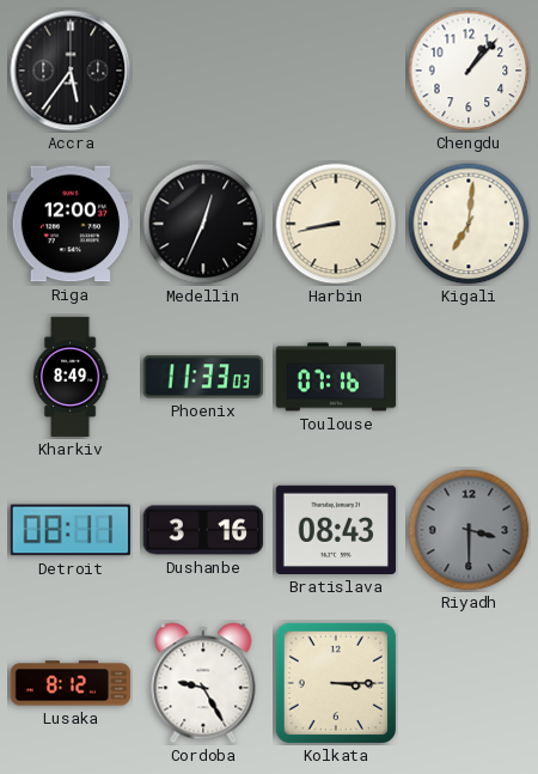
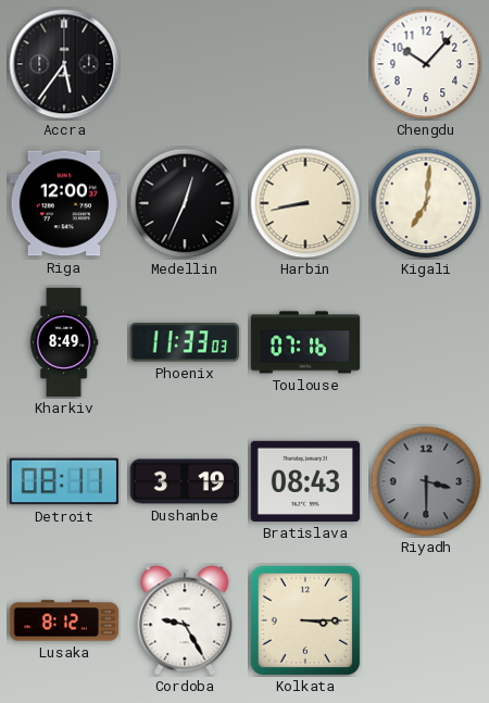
Chengdu: 1:07 -> 10:07
Dushanbe: 3:16 -> 3:19
